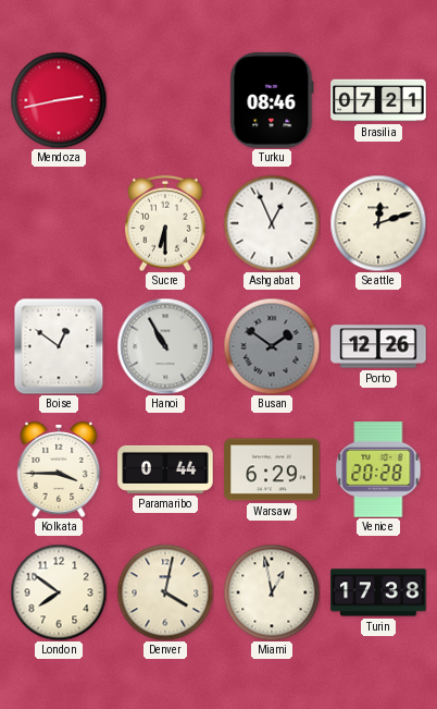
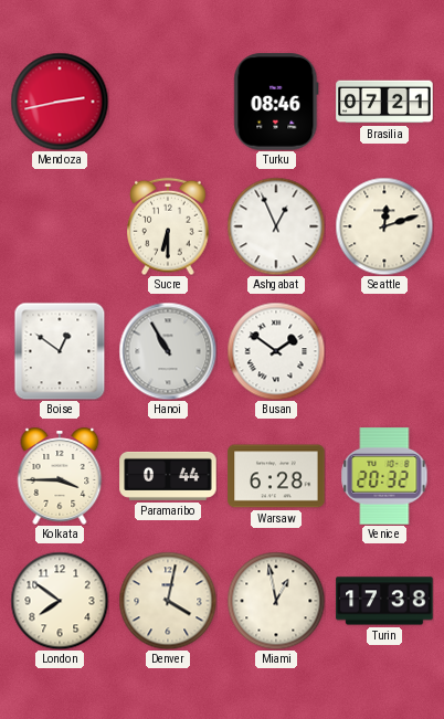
Busan dial: grey -> white
Porto: 12:26 -> none
Warsaw: 6:29 -> 6:28
Venice: 20:28 -> 20:32
